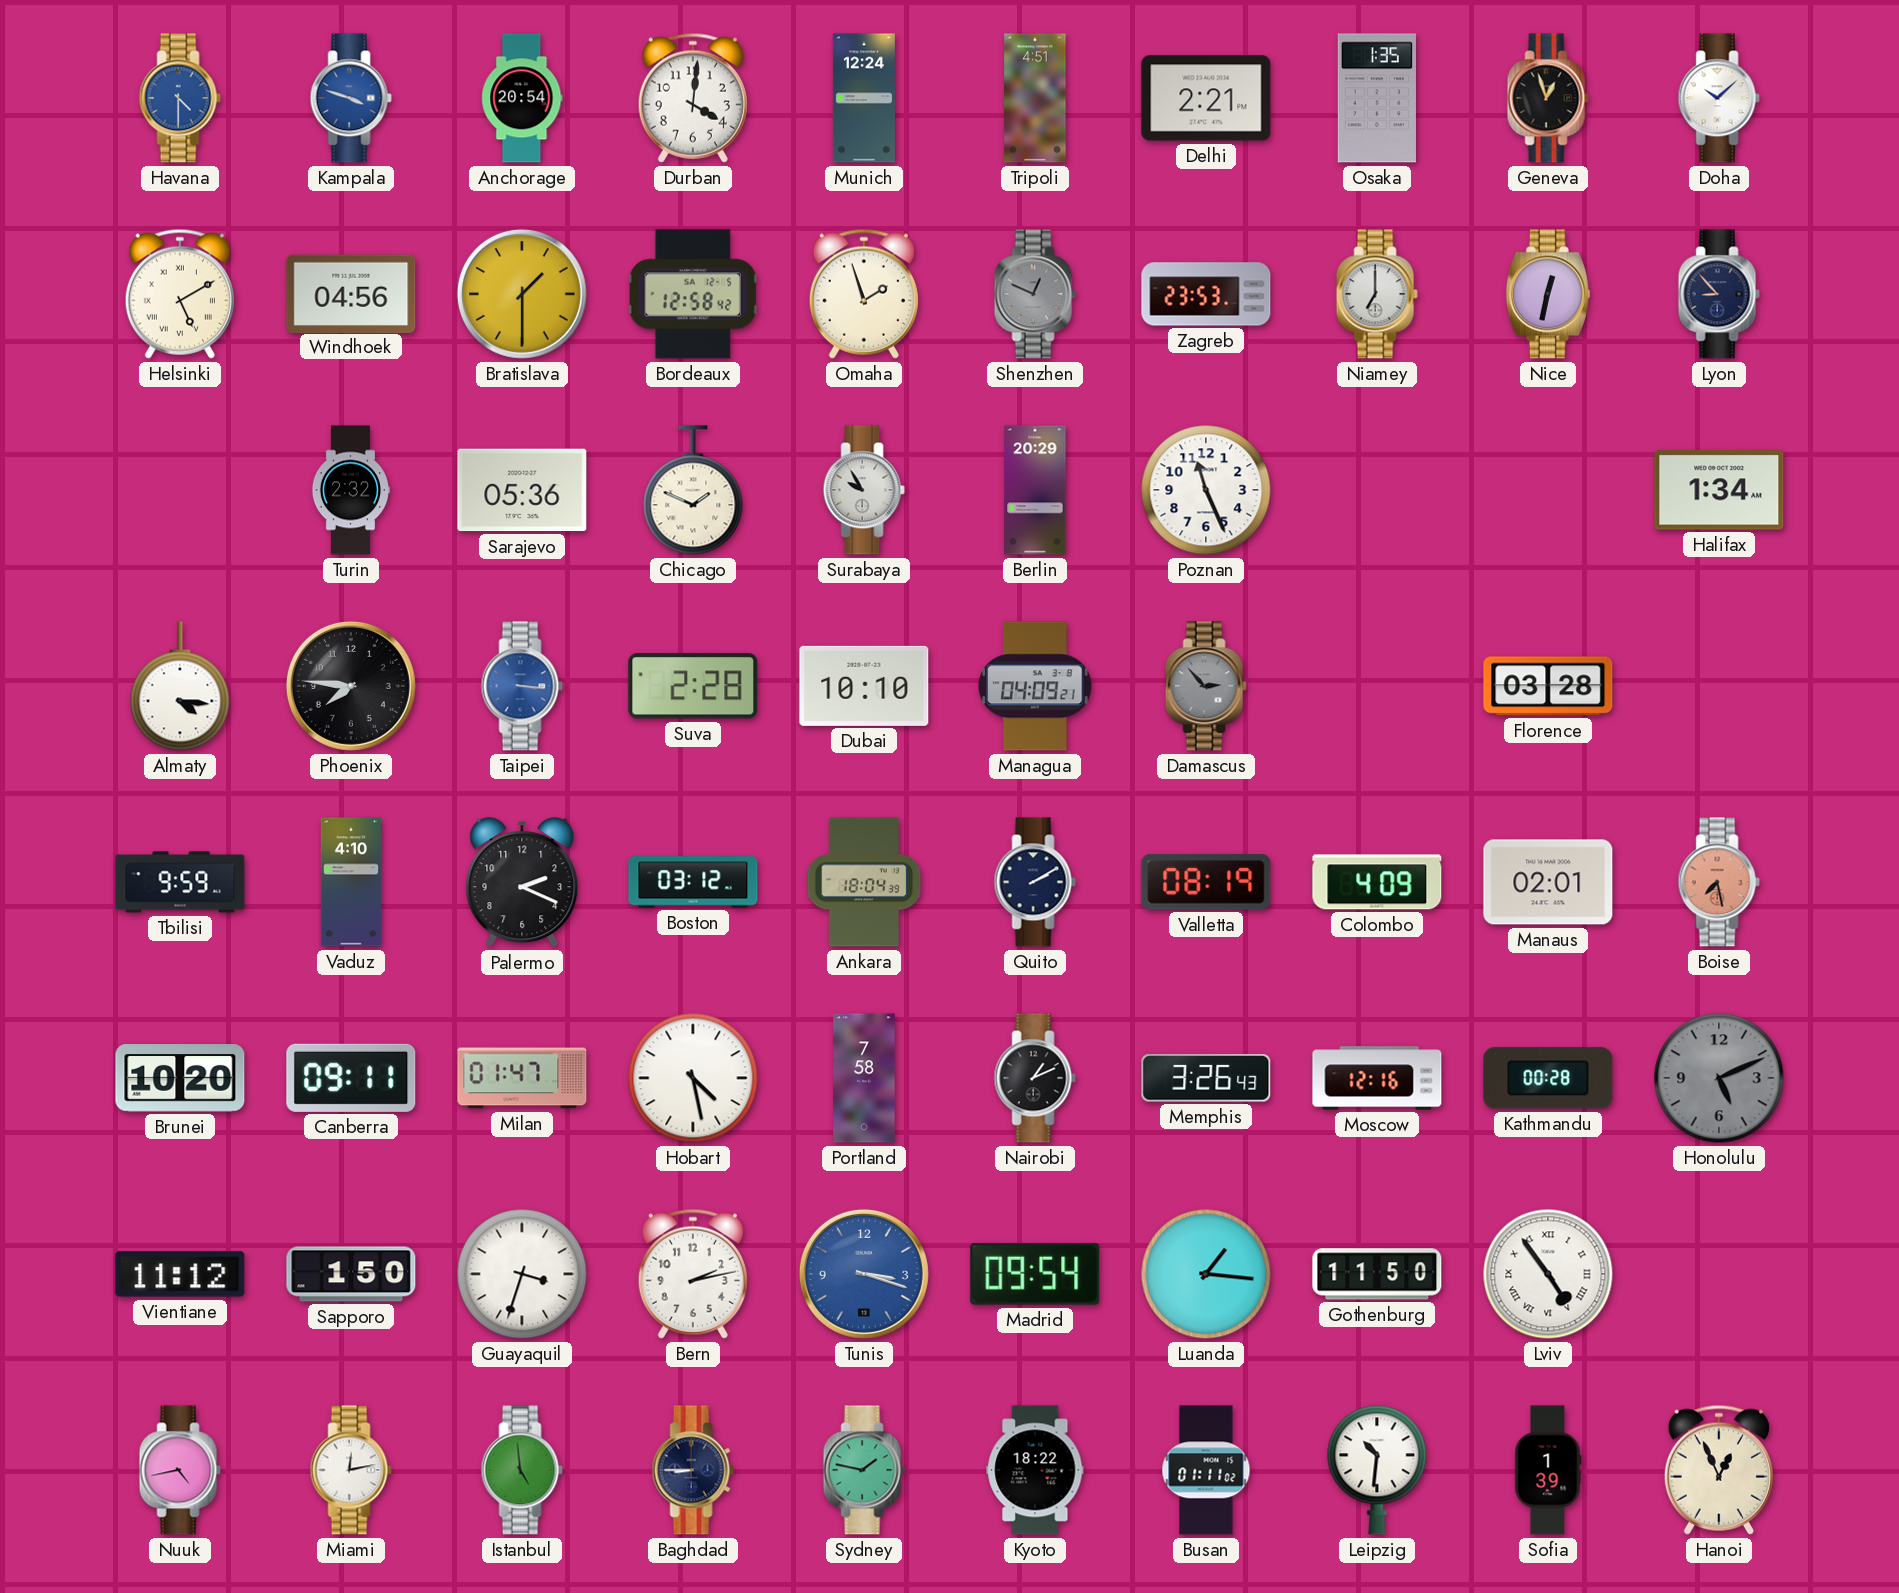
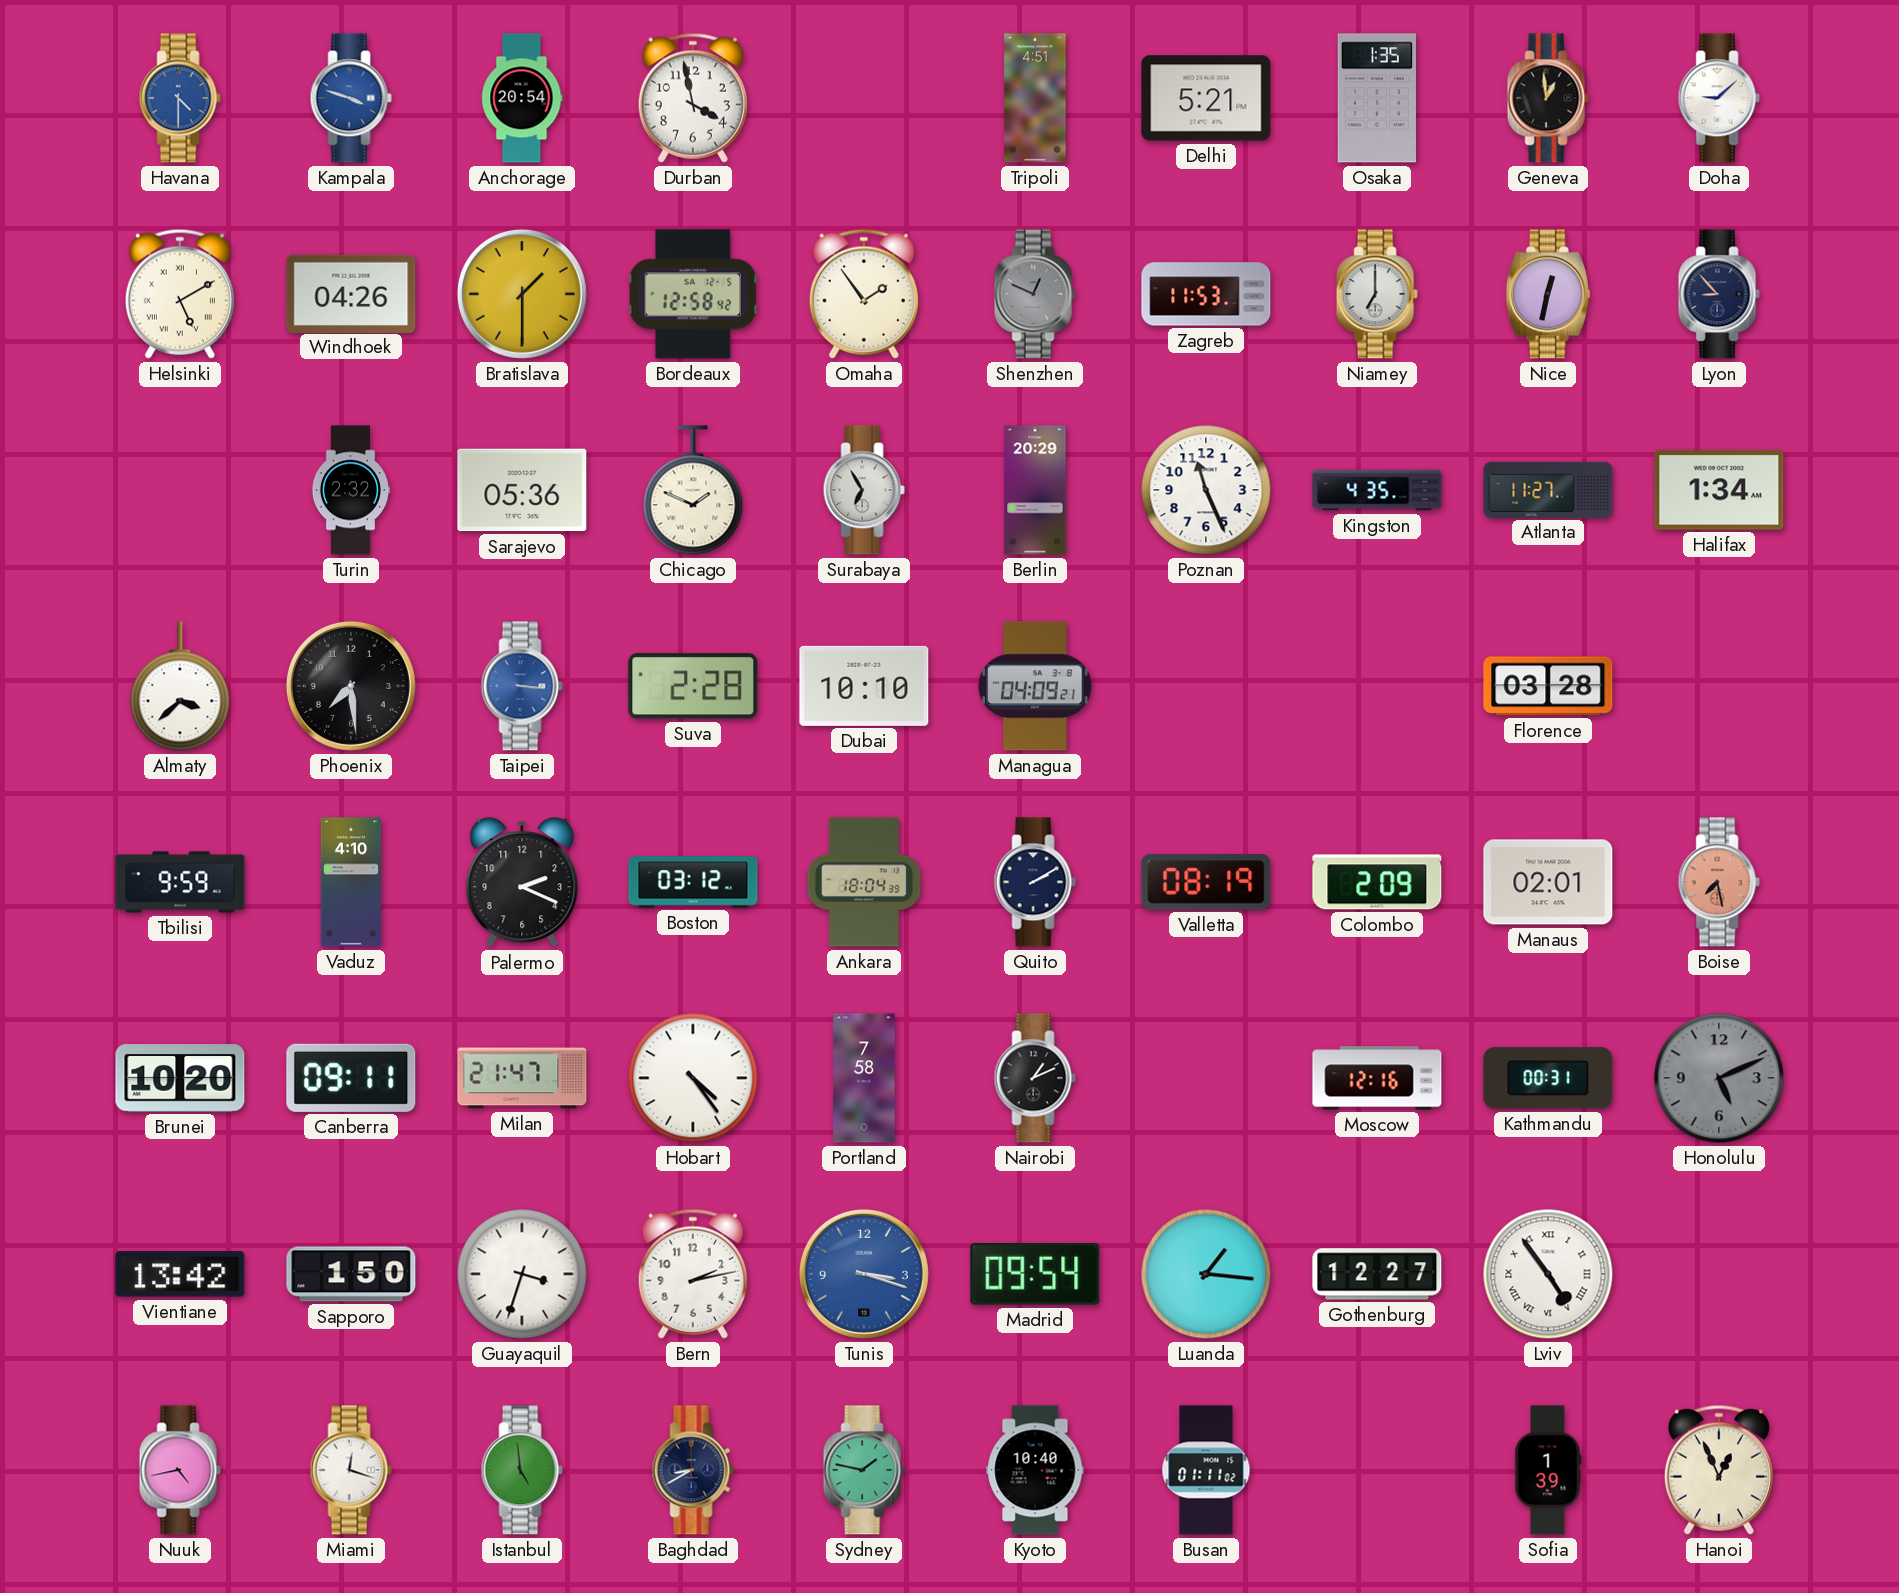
Durban: 4:01 -> 3:58
Munich: 12:24 -> none
Delhi: 2:21 -> 5:21
Geneva: 12:57 -> 12:59
Doha: 10:08 -> 9:08
Windhoek: 04:56 -> 04:26
Omaha: 1:57 -> 1:54
Zagreb: 23:53 -> 11:53
Surabaya: 9:55 -> 6:55
Kingston: none -> 4:35
Atlanta: none -> 11:27
Almaty: 4:16 -> 3:38
Phoenix: 7:46 -> 7:29
Damascus: 2:53 -> none
Colombo: 4:09 -> 2:09
Milan: 01:47 -> 21:47
Hobart: 4:28 -> 4:24
Memphis: 3:26 -> none
Kathmandu: 00:28 -> 00:31
Vientiane: 11:12 -> 13:42
Gothenburg: 11:50 -> 12:27
Miami: 12:13 -> 12:18
Baghdad: 8:45 -> 8:40
Kyoto: 18:22 -> 10:40
Leipzig: 10:31 -> none
